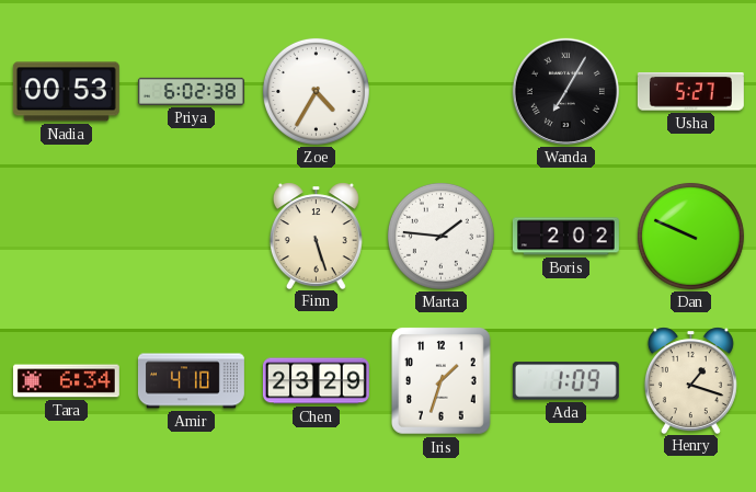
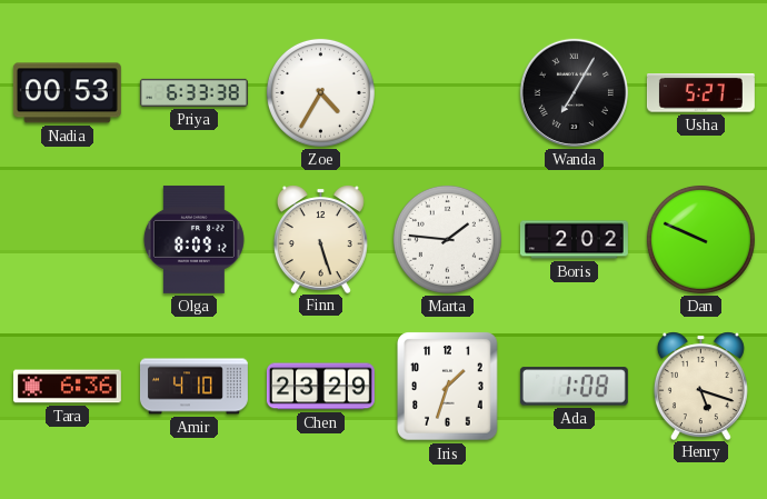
Priya: 6:02 -> 6:33
Olga: none -> 8:09
Tara: 6:34 -> 6:36
Ada: 1:09 -> 1:08
Henry: 1:18 -> 5:18
